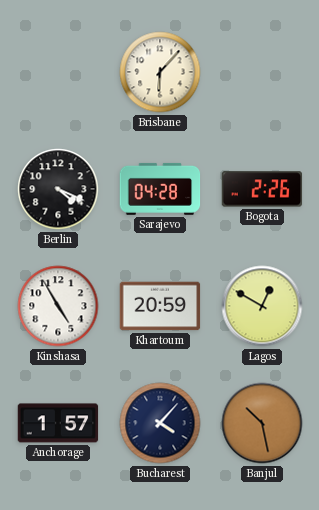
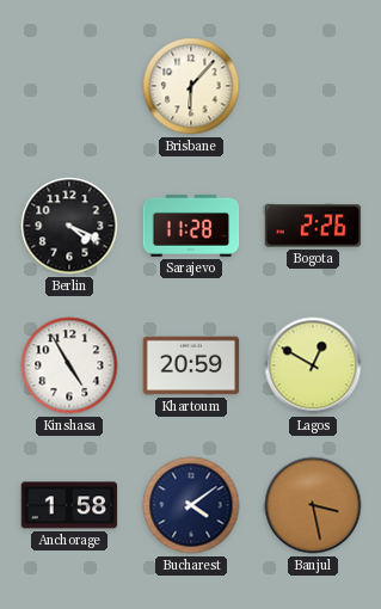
Sarajevo: 04:28 -> 11:28
Anchorage: 1:57 -> 1:58
Bucharest: 4:07 -> 4:09
Banjul: 10:28 -> 3:28
